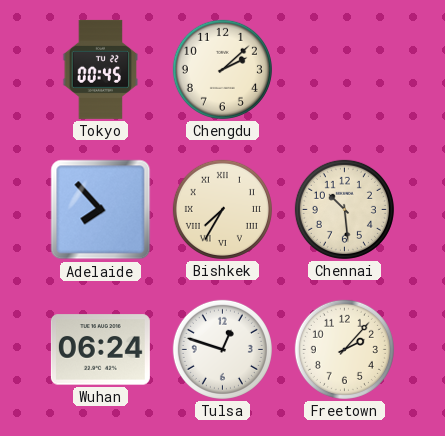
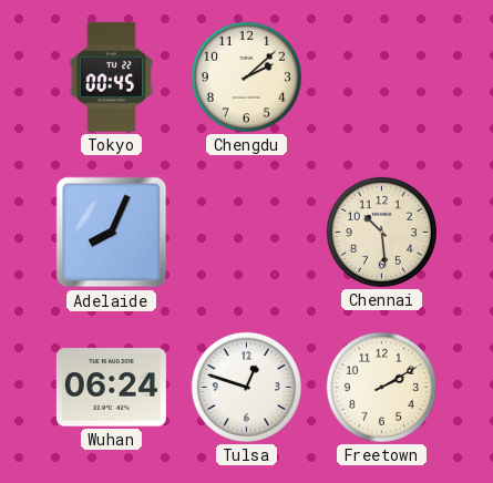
Adelaide: 7:53 -> 8:04
Bishkek: 7:35 -> none
Freetown: 2:07 -> 2:10
